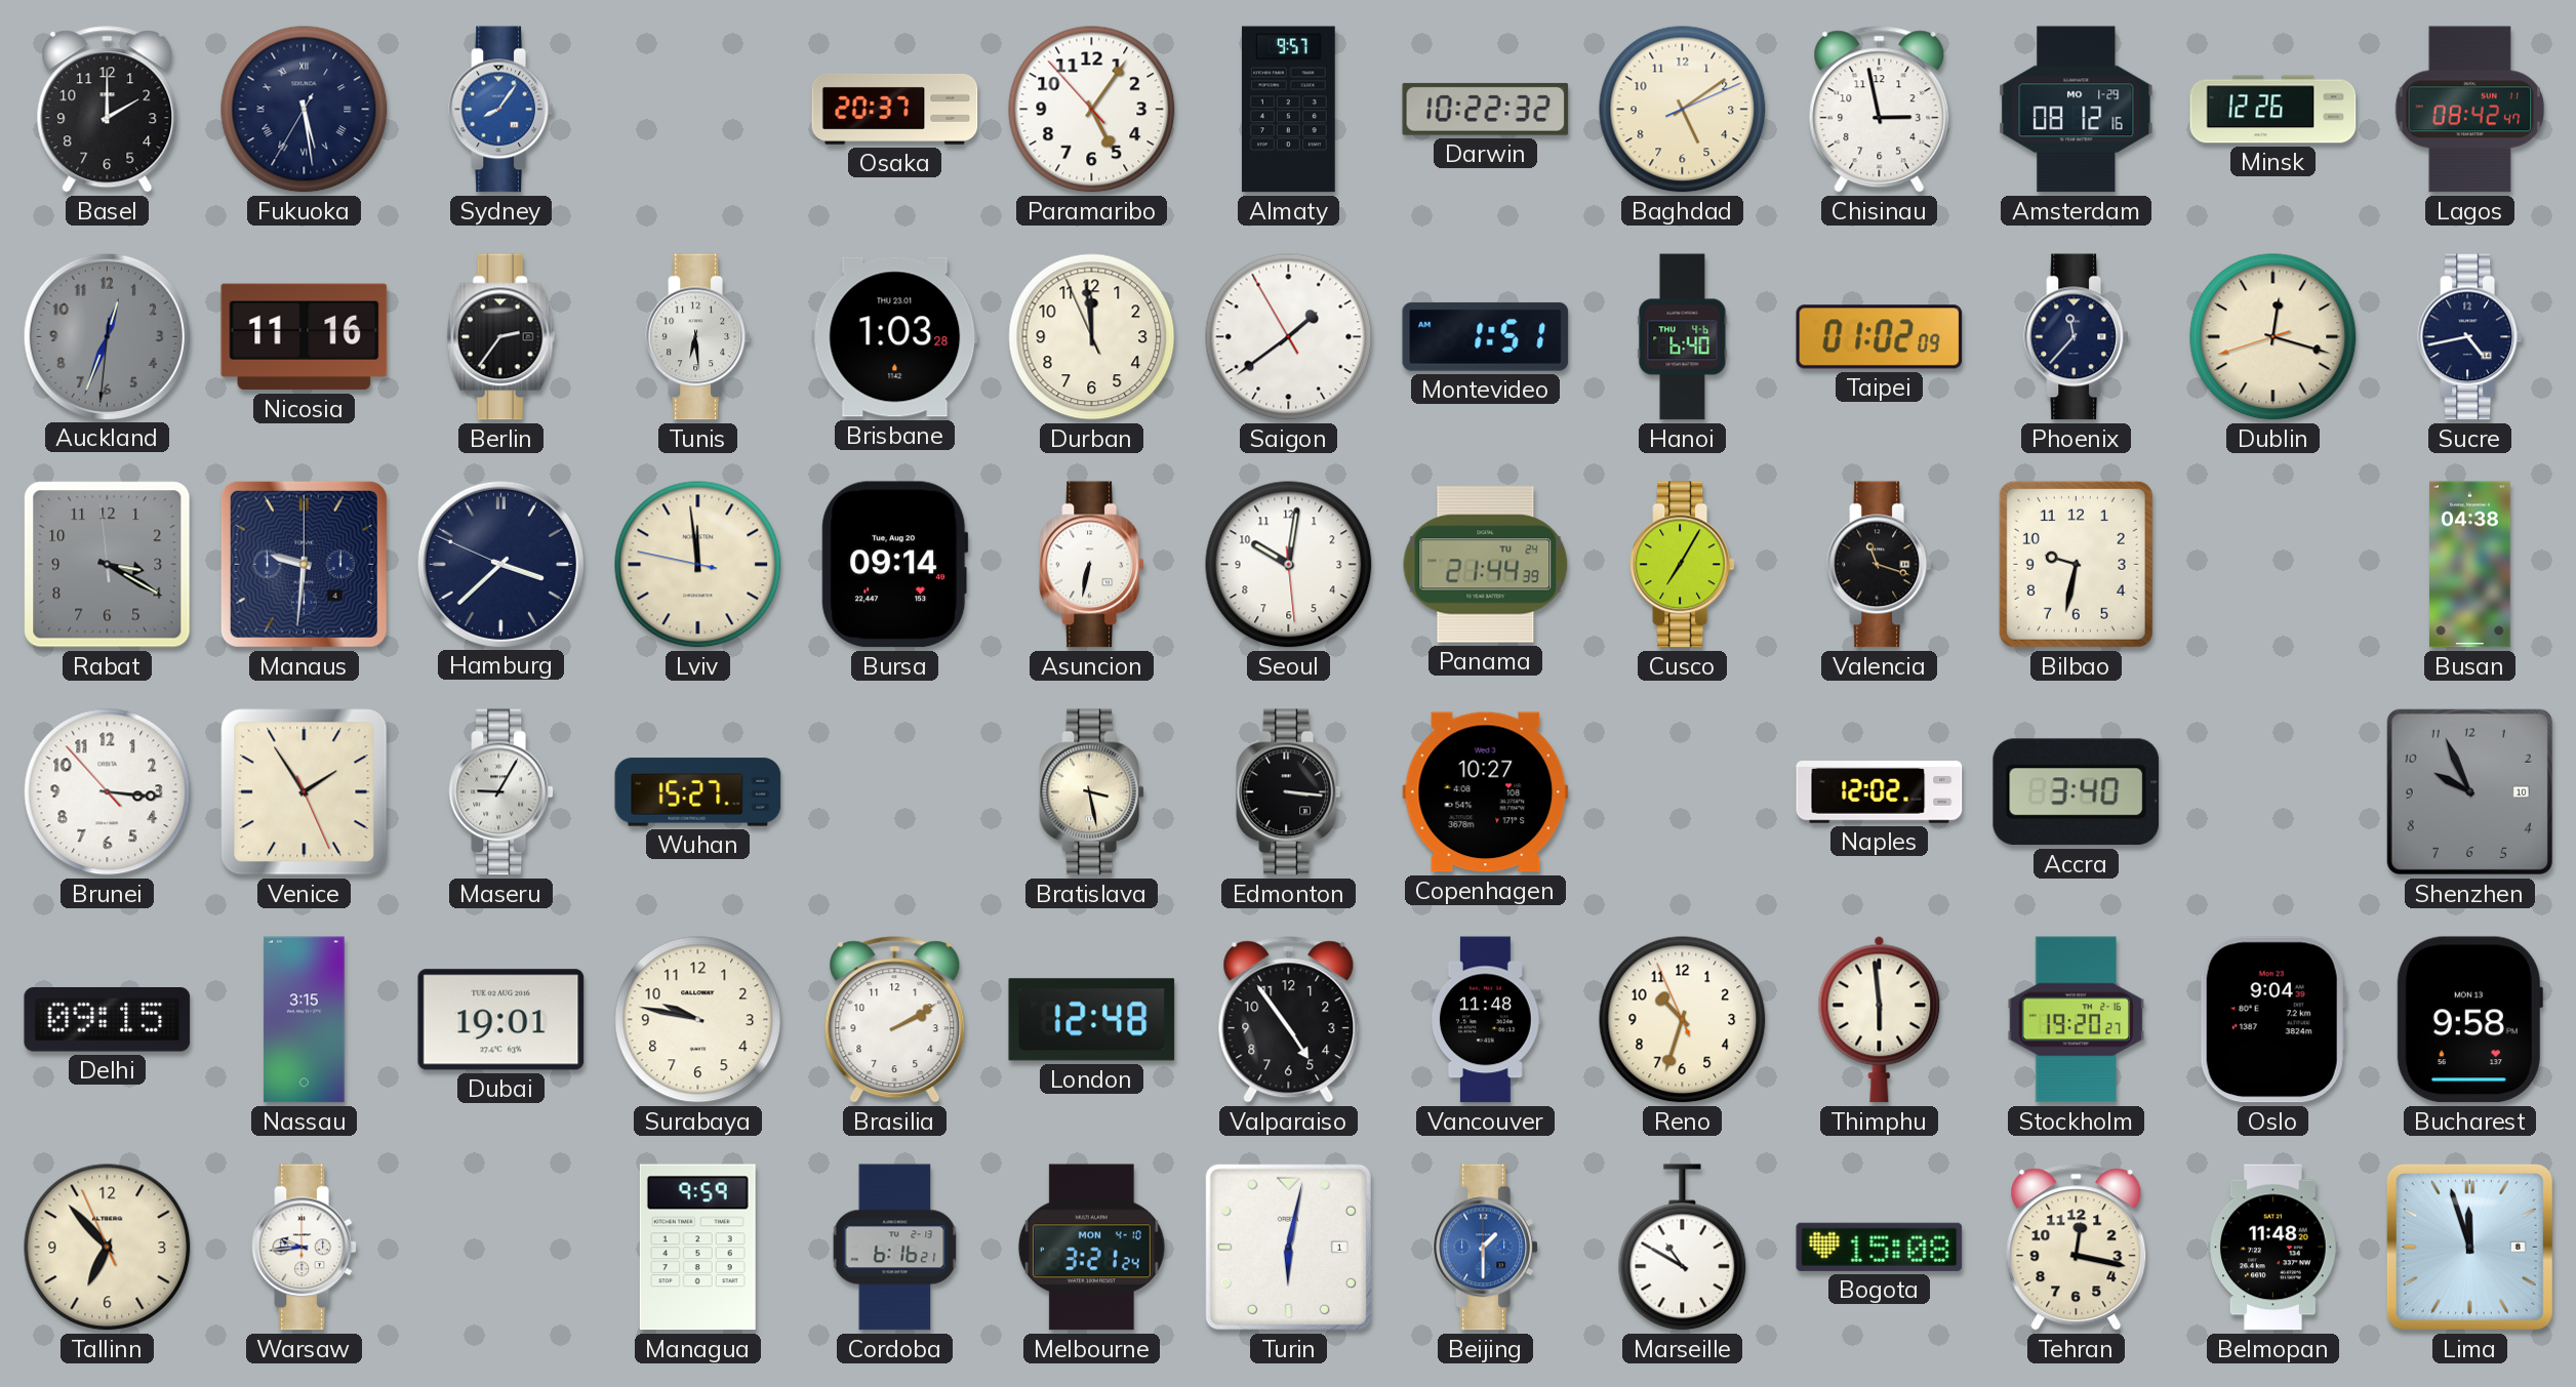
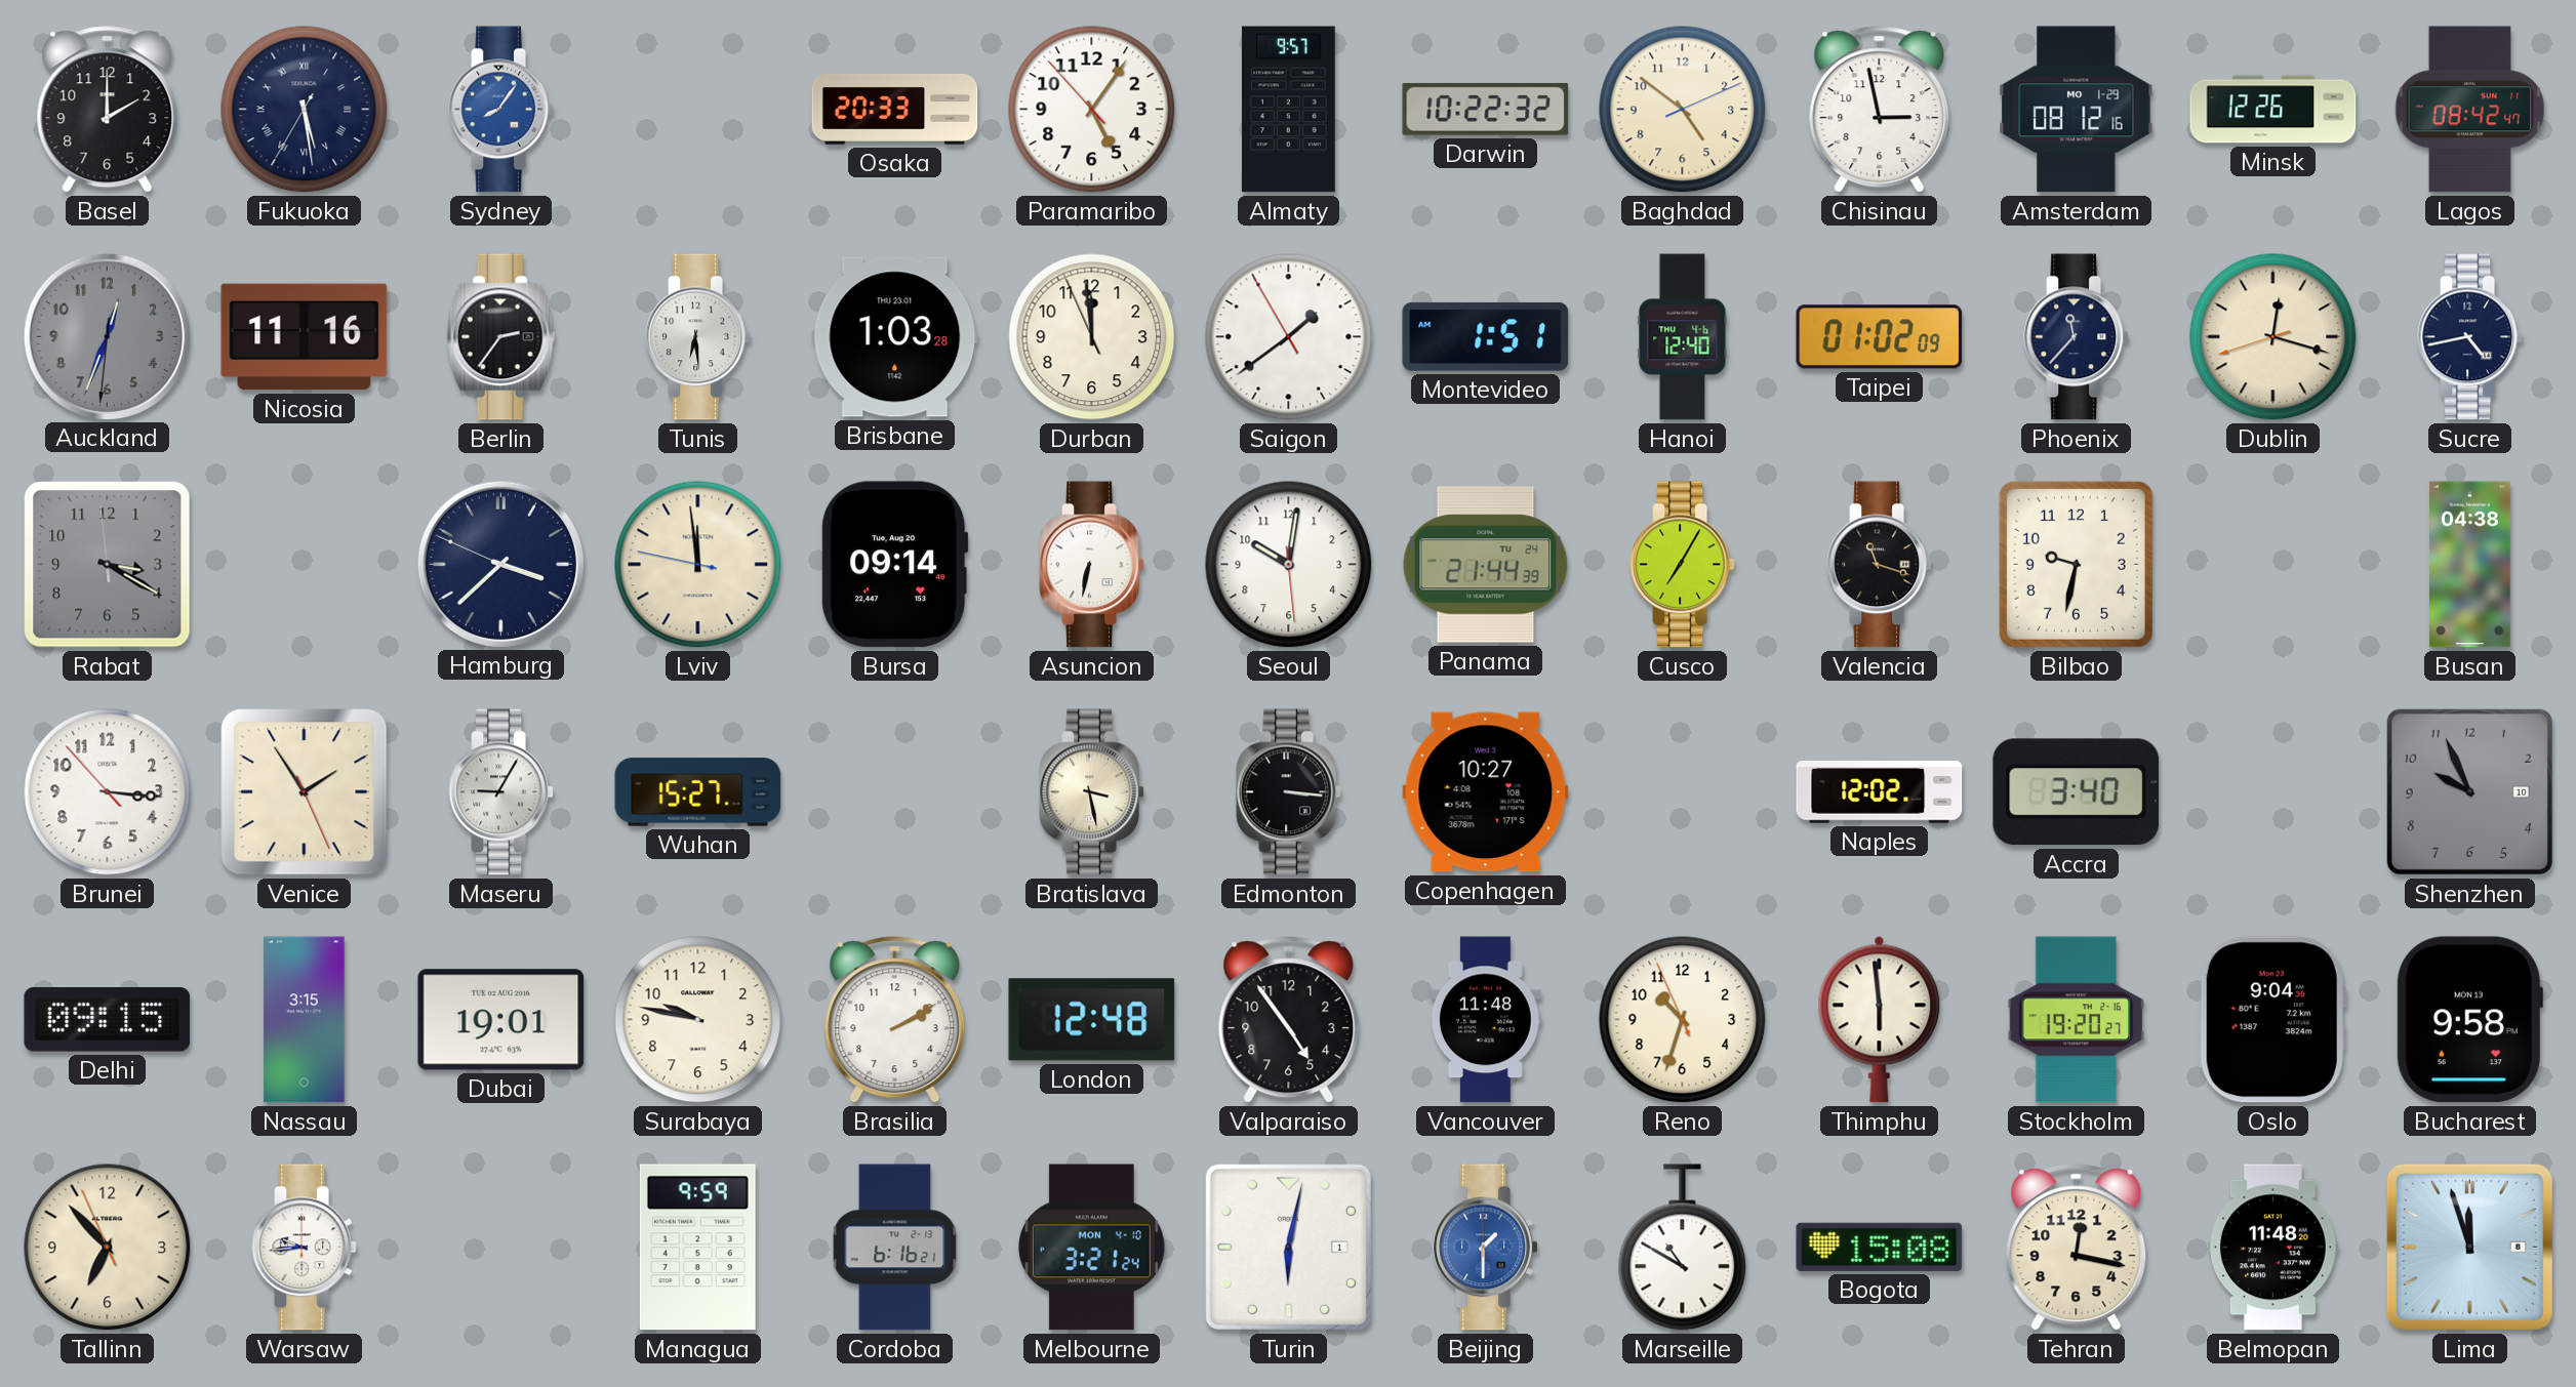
Osaka: 20:37 -> 20:33
Baghdad: 5:09 -> 4:51
Hanoi: 6:40 -> 12:40
Manaus: 9:31 -> none
